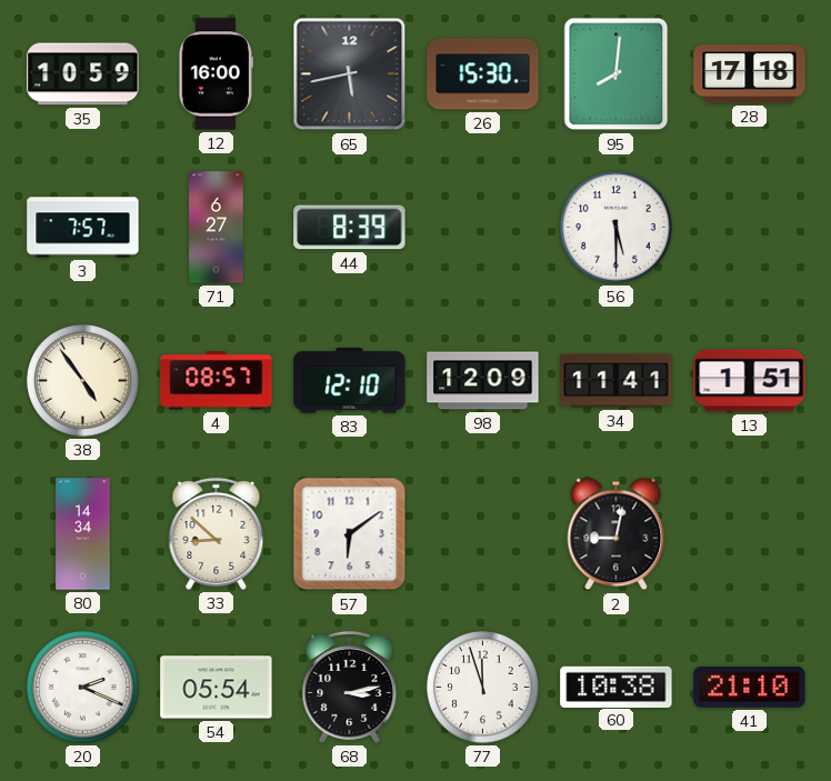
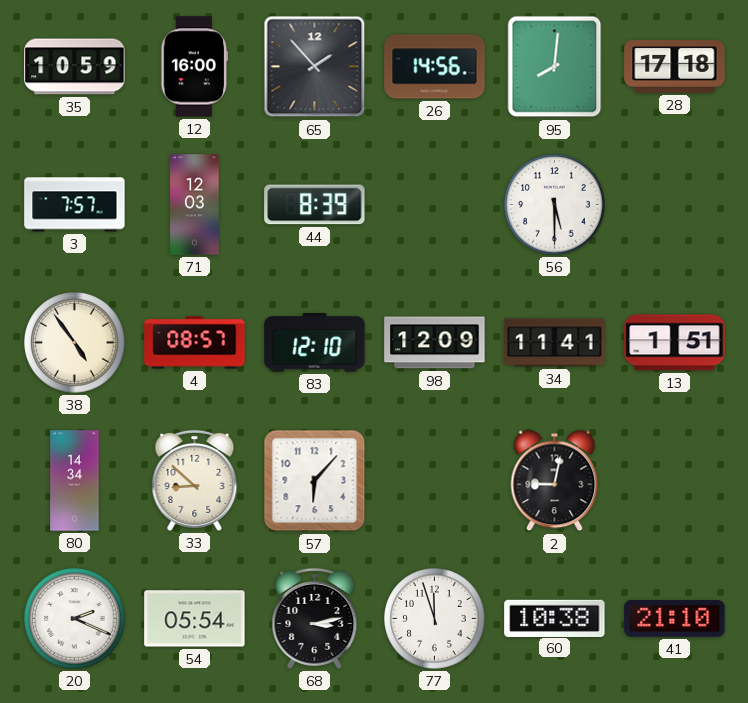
65: 5:43 -> 1:53
26: 15:30 -> 14:56
71: 6:27 -> 12:03
57: 6:09 -> 6:07
